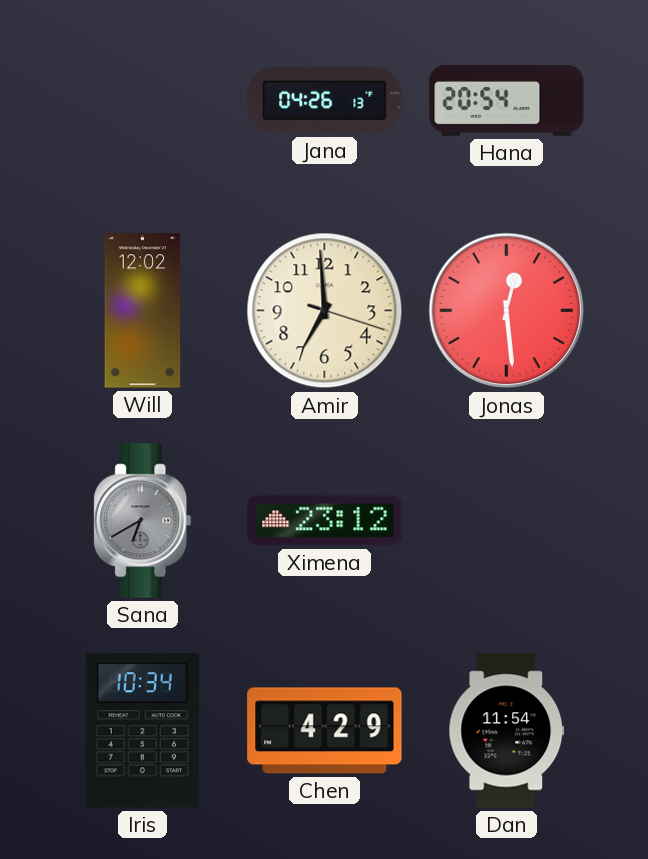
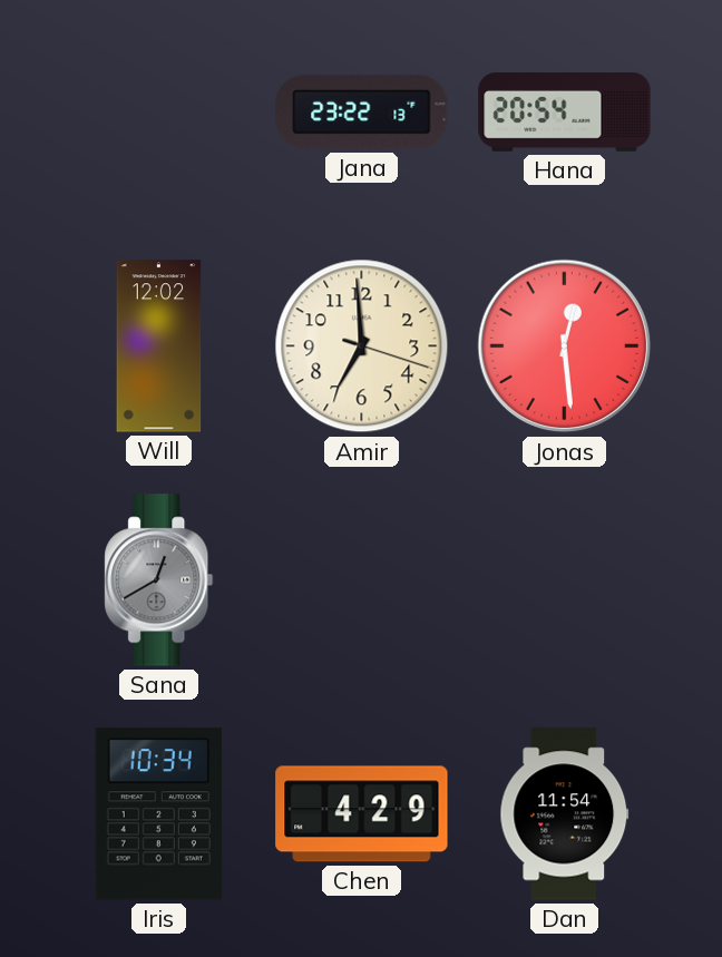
Jana: 04:26 -> 23:22
Sana: 6:40 -> 12:40
Ximena: 23:12 -> none
